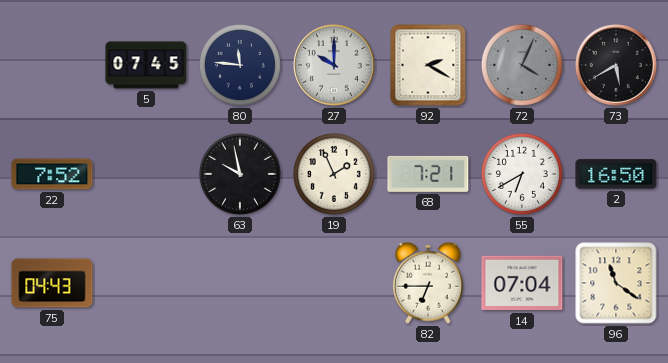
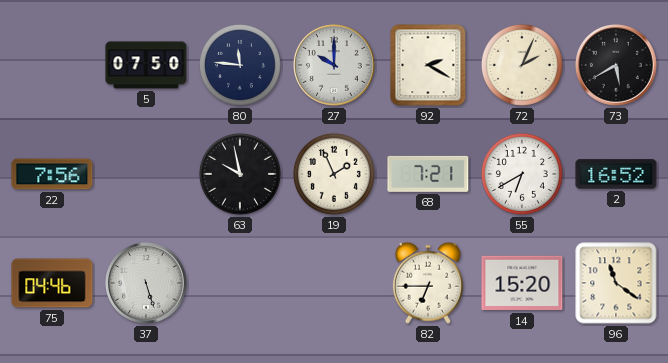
5: 07:45 -> 07:50
72: 4:04 -> 2:04
72 dial: grey -> cream
22: 7:52 -> 7:56
2: 16:50 -> 16:52
75: 04:43 -> 04:46
37: none -> 5:27
14: 07:04 -> 15:20
